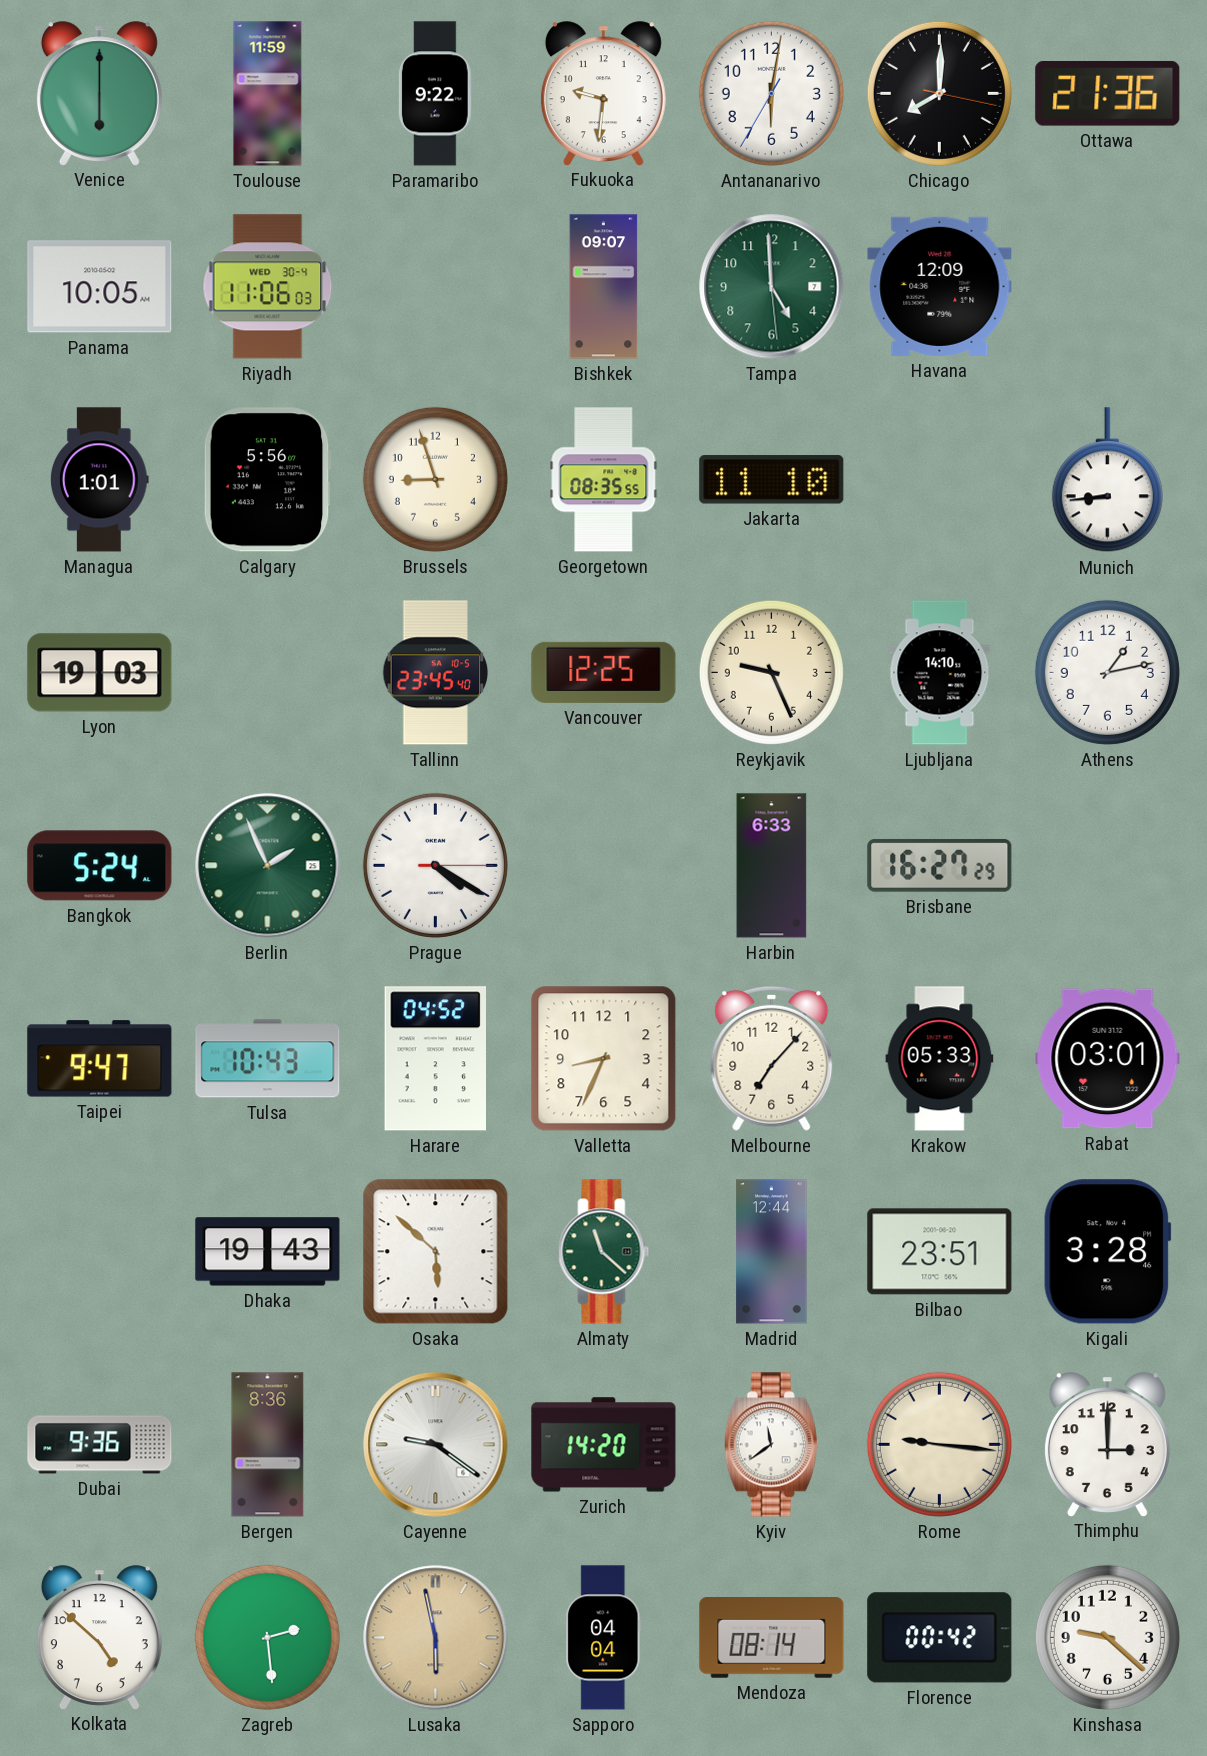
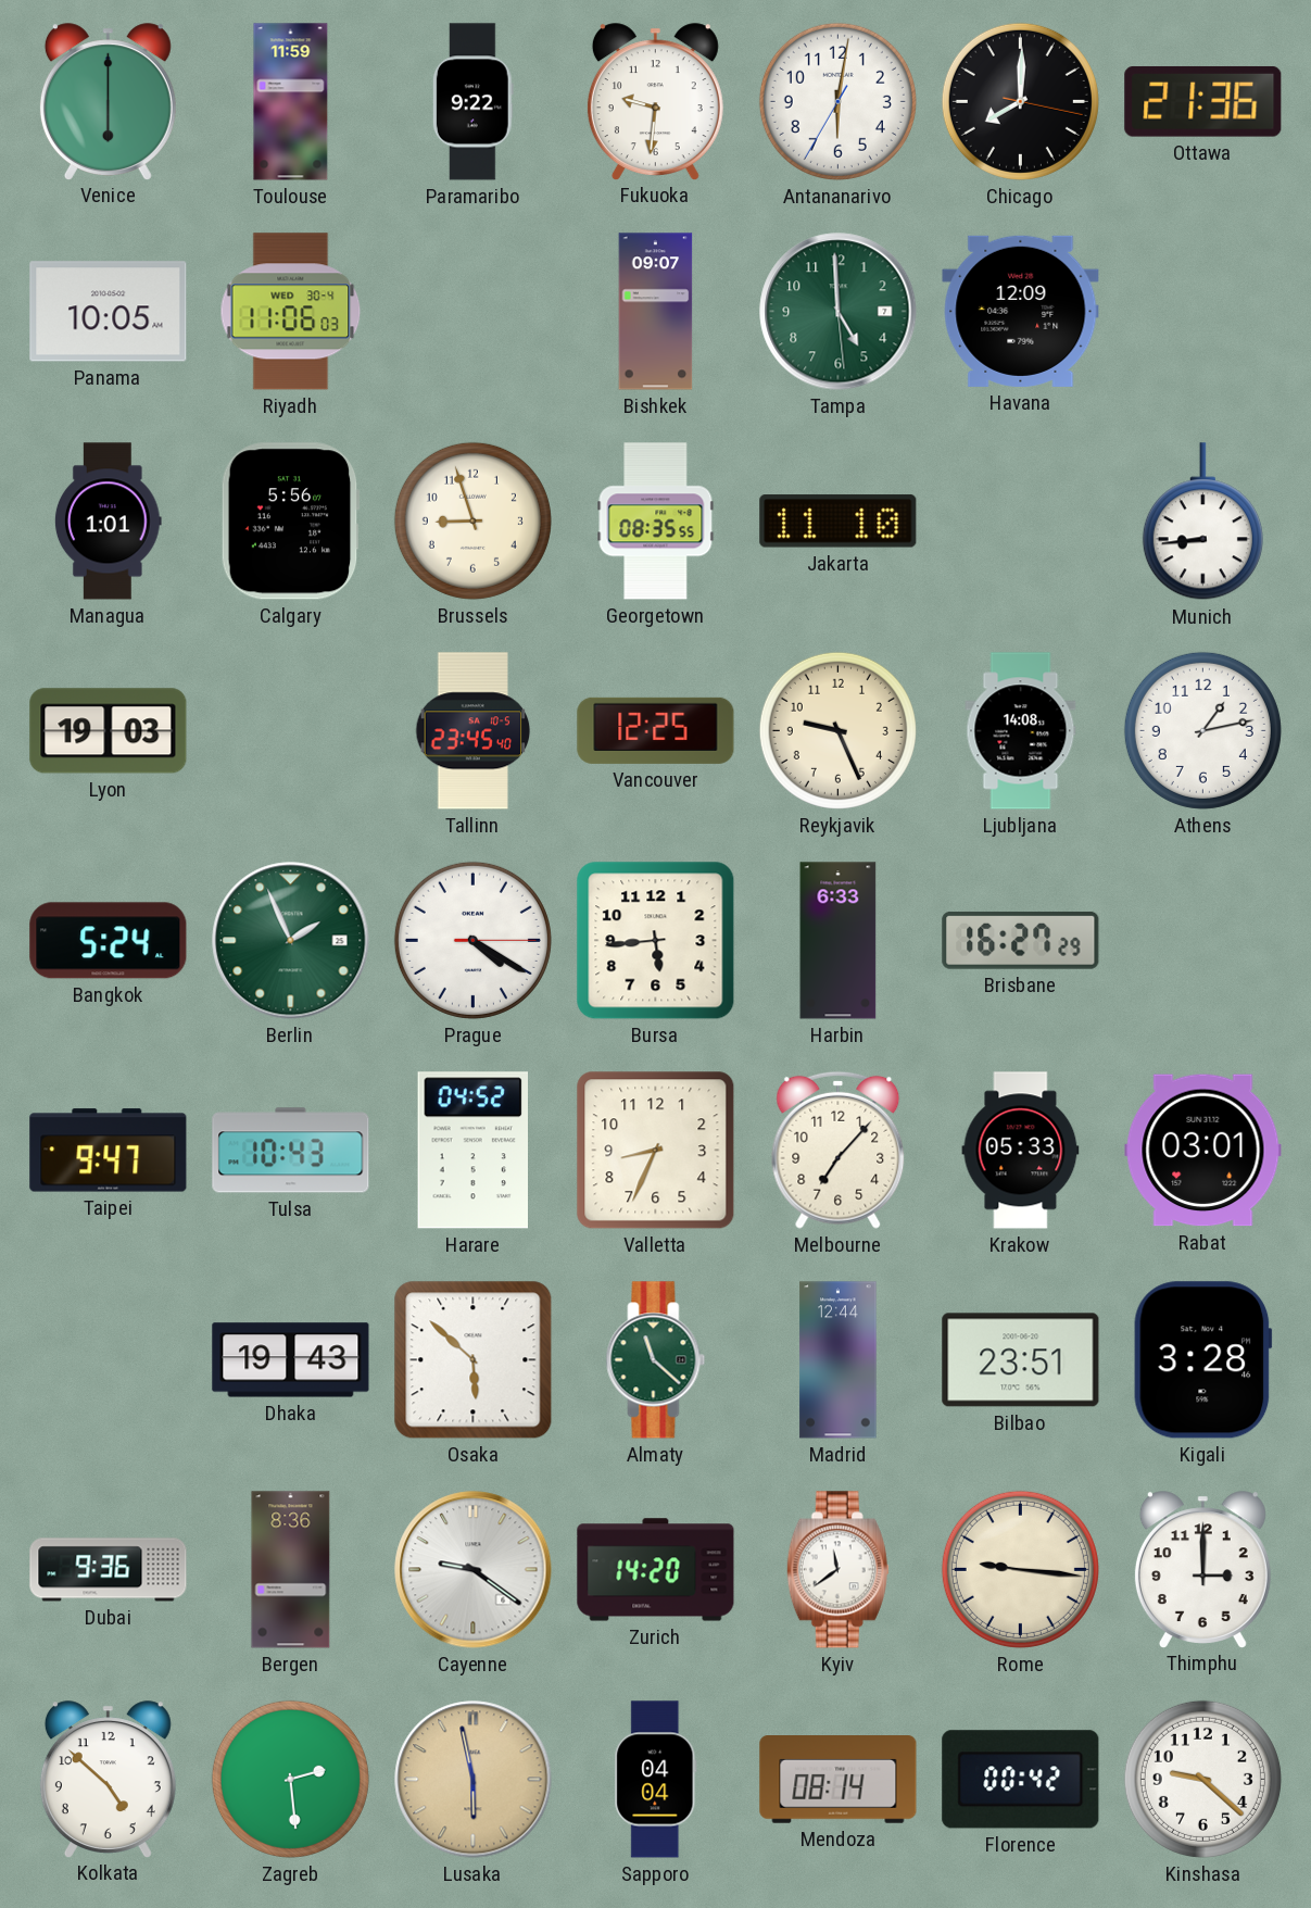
Ljubljana: 14:10 -> 14:08
Bursa: none -> 5:44
